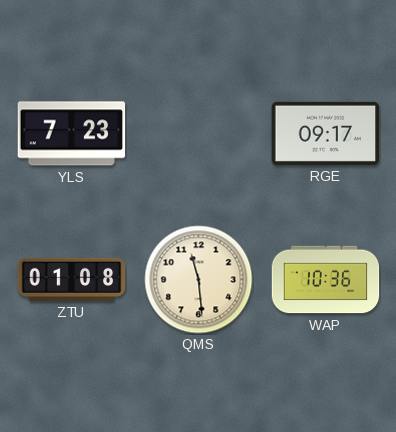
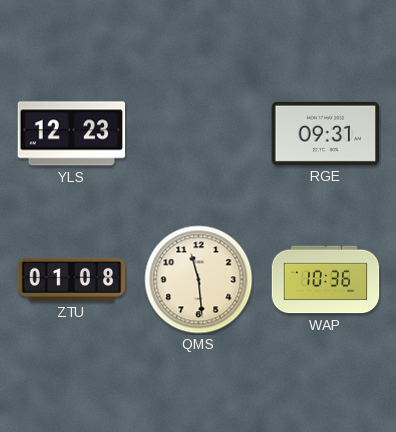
YLS: 7:23 -> 12:23
RGE: 09:17 -> 09:31
